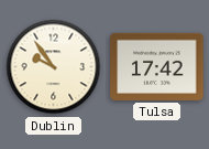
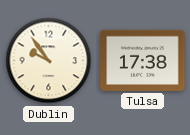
Tulsa: 17:42 -> 17:38
